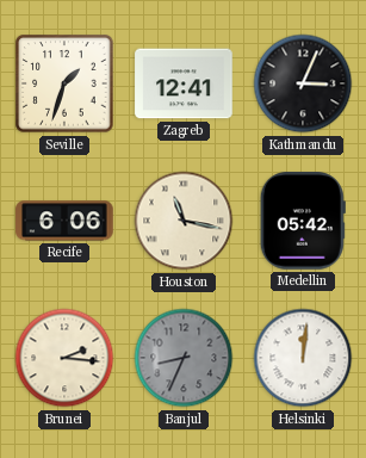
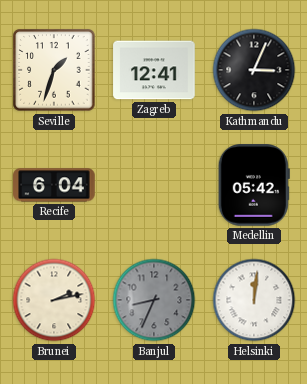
Recife: 6:06 -> 6:04
Houston: 11:17 -> none
Brunei: 2:16 -> 2:13
